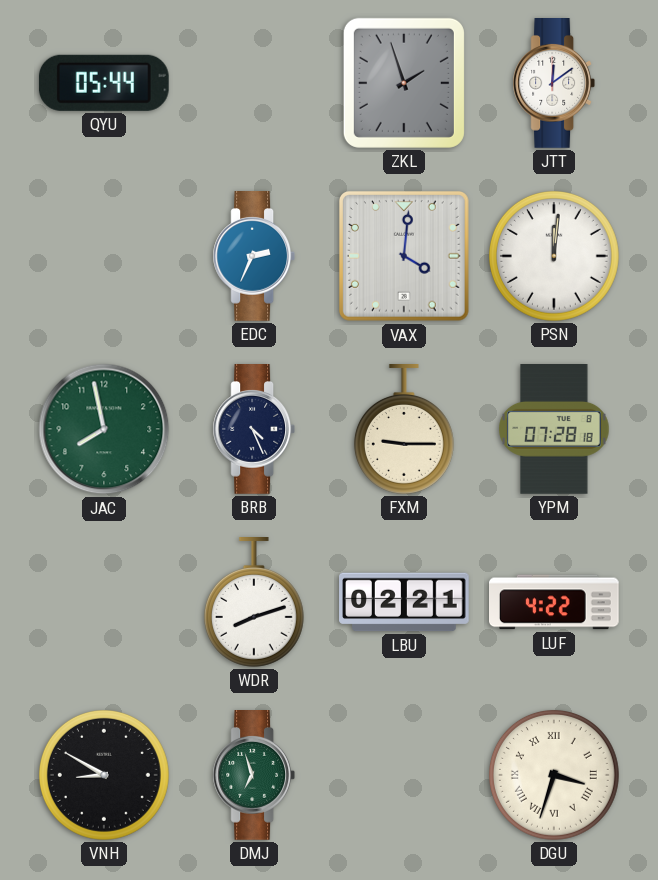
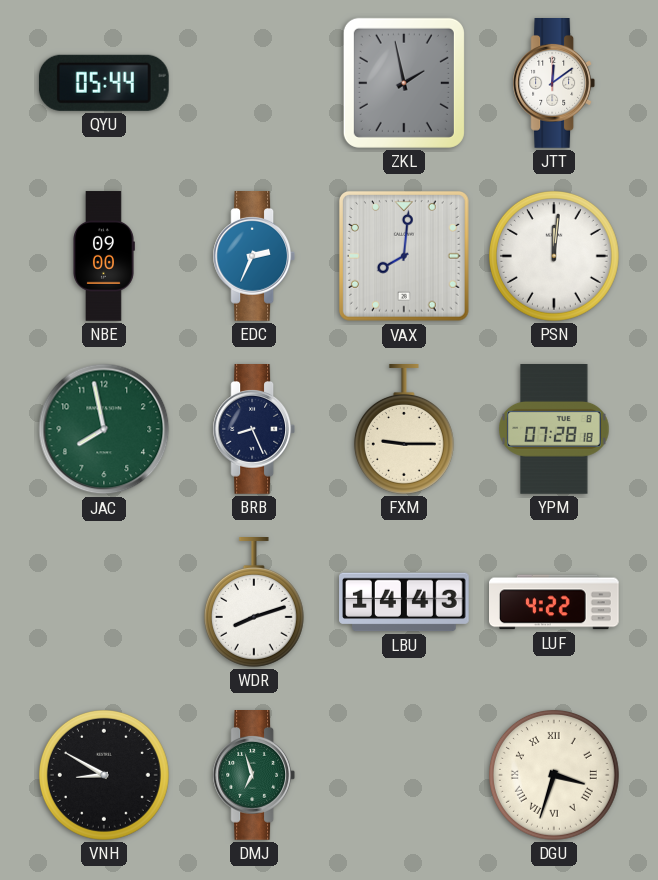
ZKL: 1:57 -> 1:58
NBE: none -> 09:00
VAX: 4:01 -> 8:01
BRB: 4:26 -> 8:26
LBU: 02:21 -> 14:43
